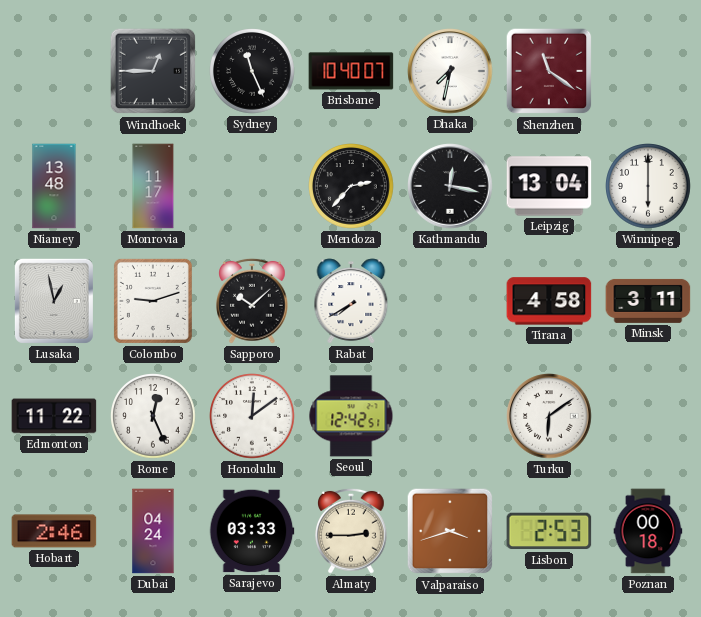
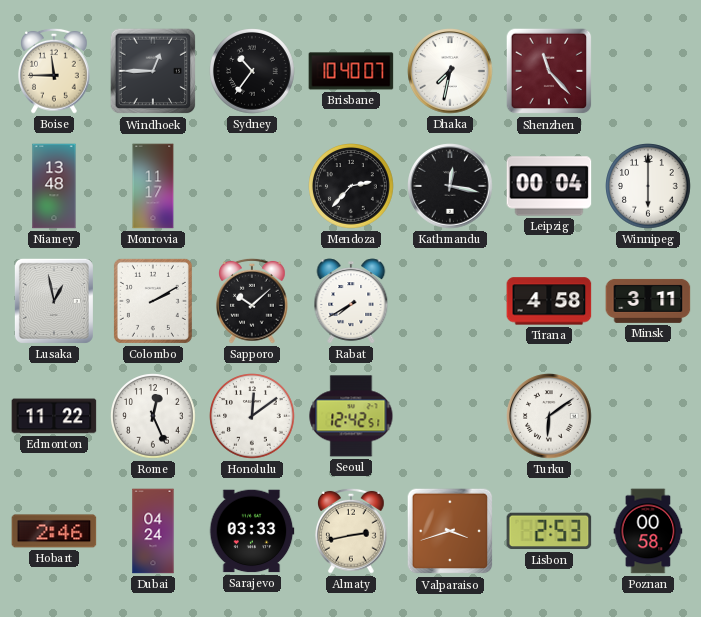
Boise: none -> 11:45
Sydney: 11:26 -> 10:36
Shenzhen: 11:21 -> 11:23
Leipzig: 13:04 -> 00:04
Colombo: 9:12 -> 2:10
Almaty: 2:45 -> 2:43
Poznan: 00:18 -> 00:58
